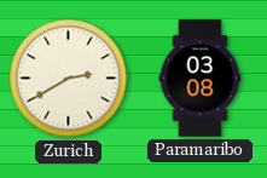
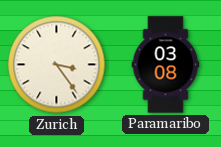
Zurich: 2:40 -> 3:24
